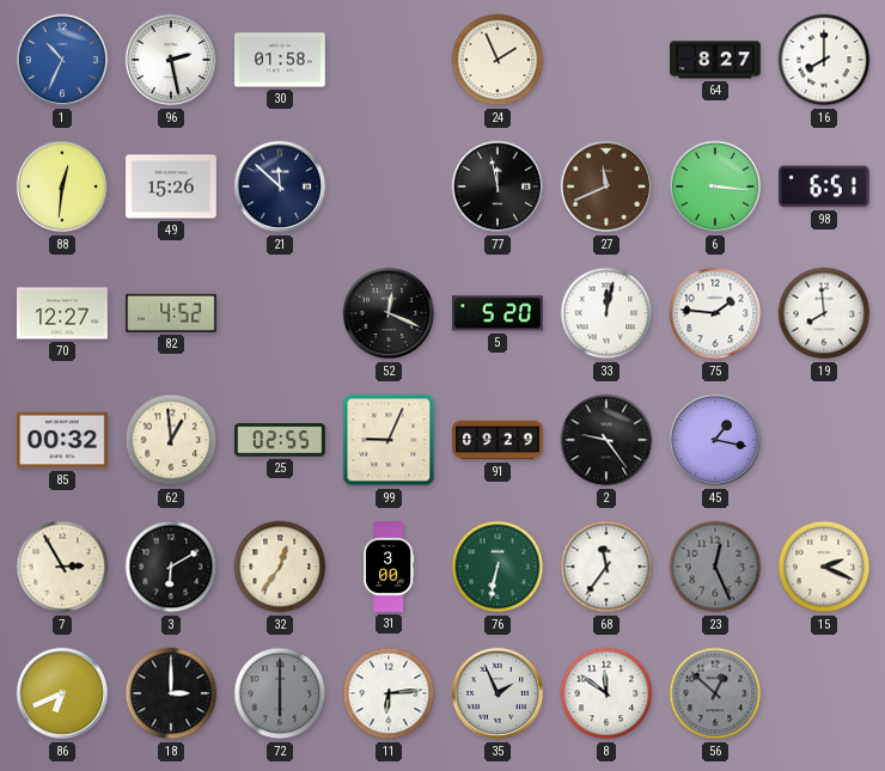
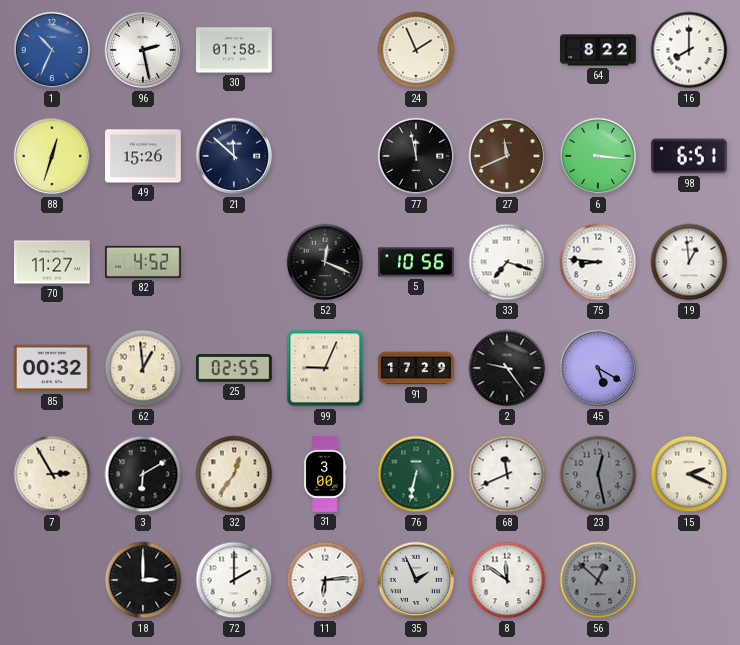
64: 8:27 -> 8:22
88: 12:31 -> 12:33
70: 12:27 -> 11:27
5: 5:20 -> 10:56
33: 12:02 -> 7:18
75: 1:46 -> 8:46
19: 7:59 -> 12:59
91: 09:29 -> 17:29
45: 1:17 -> 5:20
68: 11:36 -> 11:41
23: 12:26 -> 12:28
86: 6:41 -> none
72: 6:00 -> 2:00
72 dial: grey -> white
